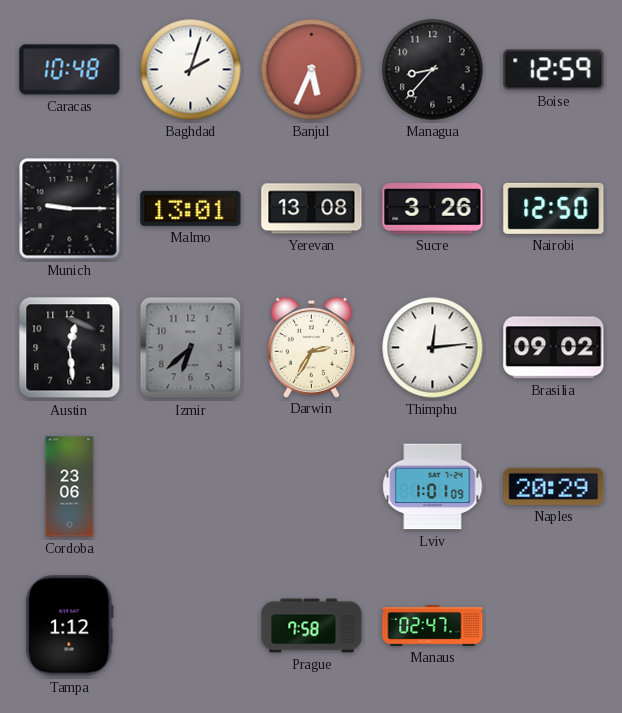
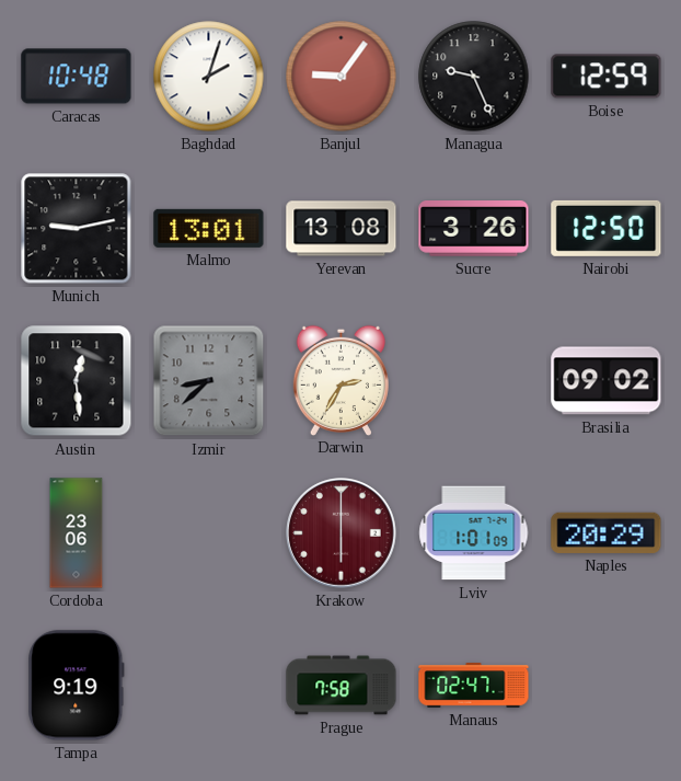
Banjul: 5:34 -> 9:06
Managua: 8:37 -> 9:26
Munich: 9:15 -> 9:13
Izmir: 6:38 -> 8:38
Thimphu: 12:14 -> none
Krakow: none -> 6:00
Tampa: 1:12 -> 9:19
